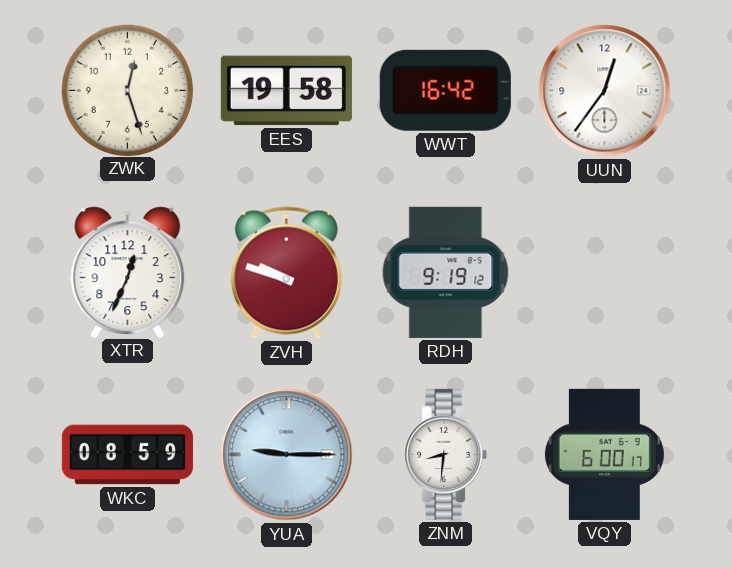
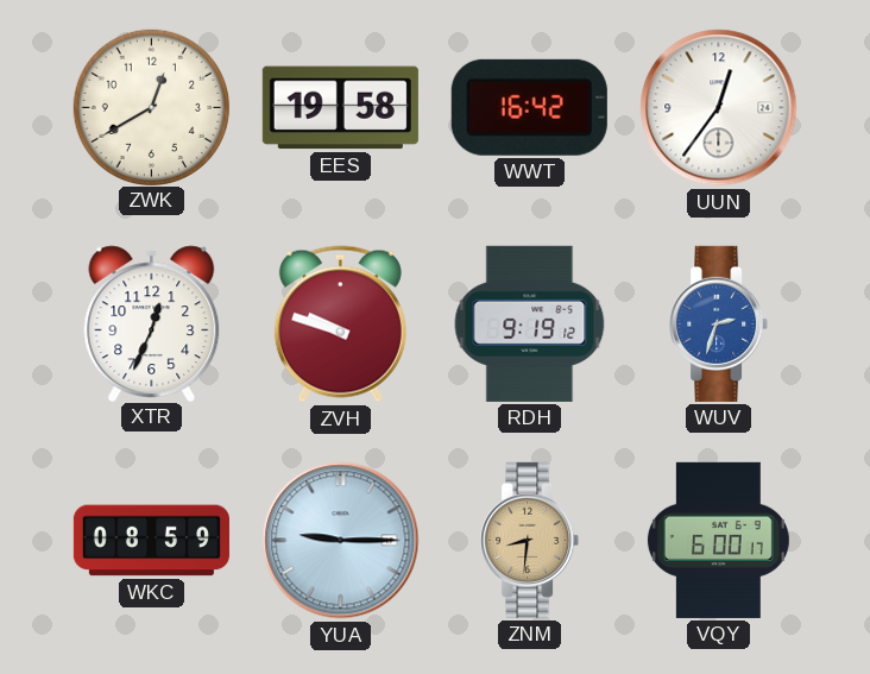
ZWK: 12:27 -> 12:40
WUV: none -> 2:33
ZNM dial: white -> champagne
